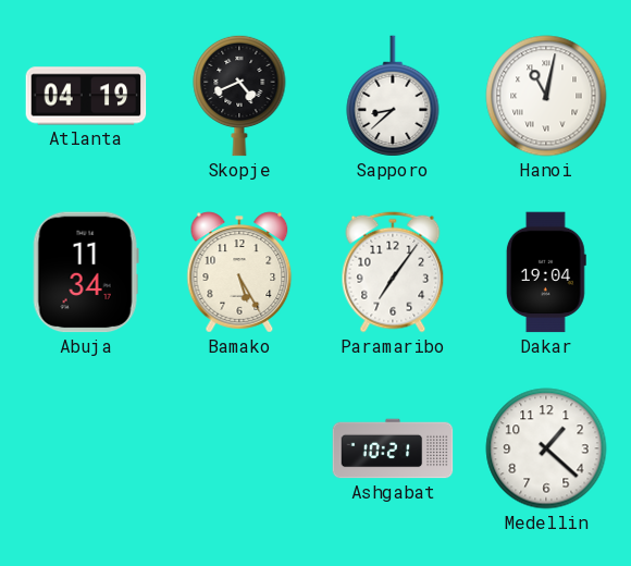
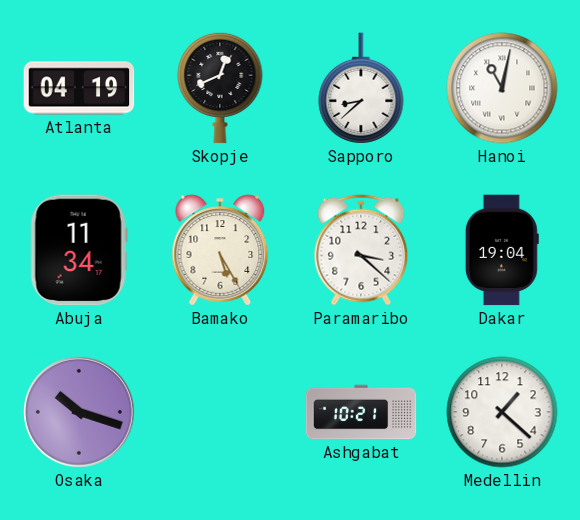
Skopje: 4:41 -> 12:41
Paramaribo: 7:06 -> 3:22
Osaka: none -> 10:18
